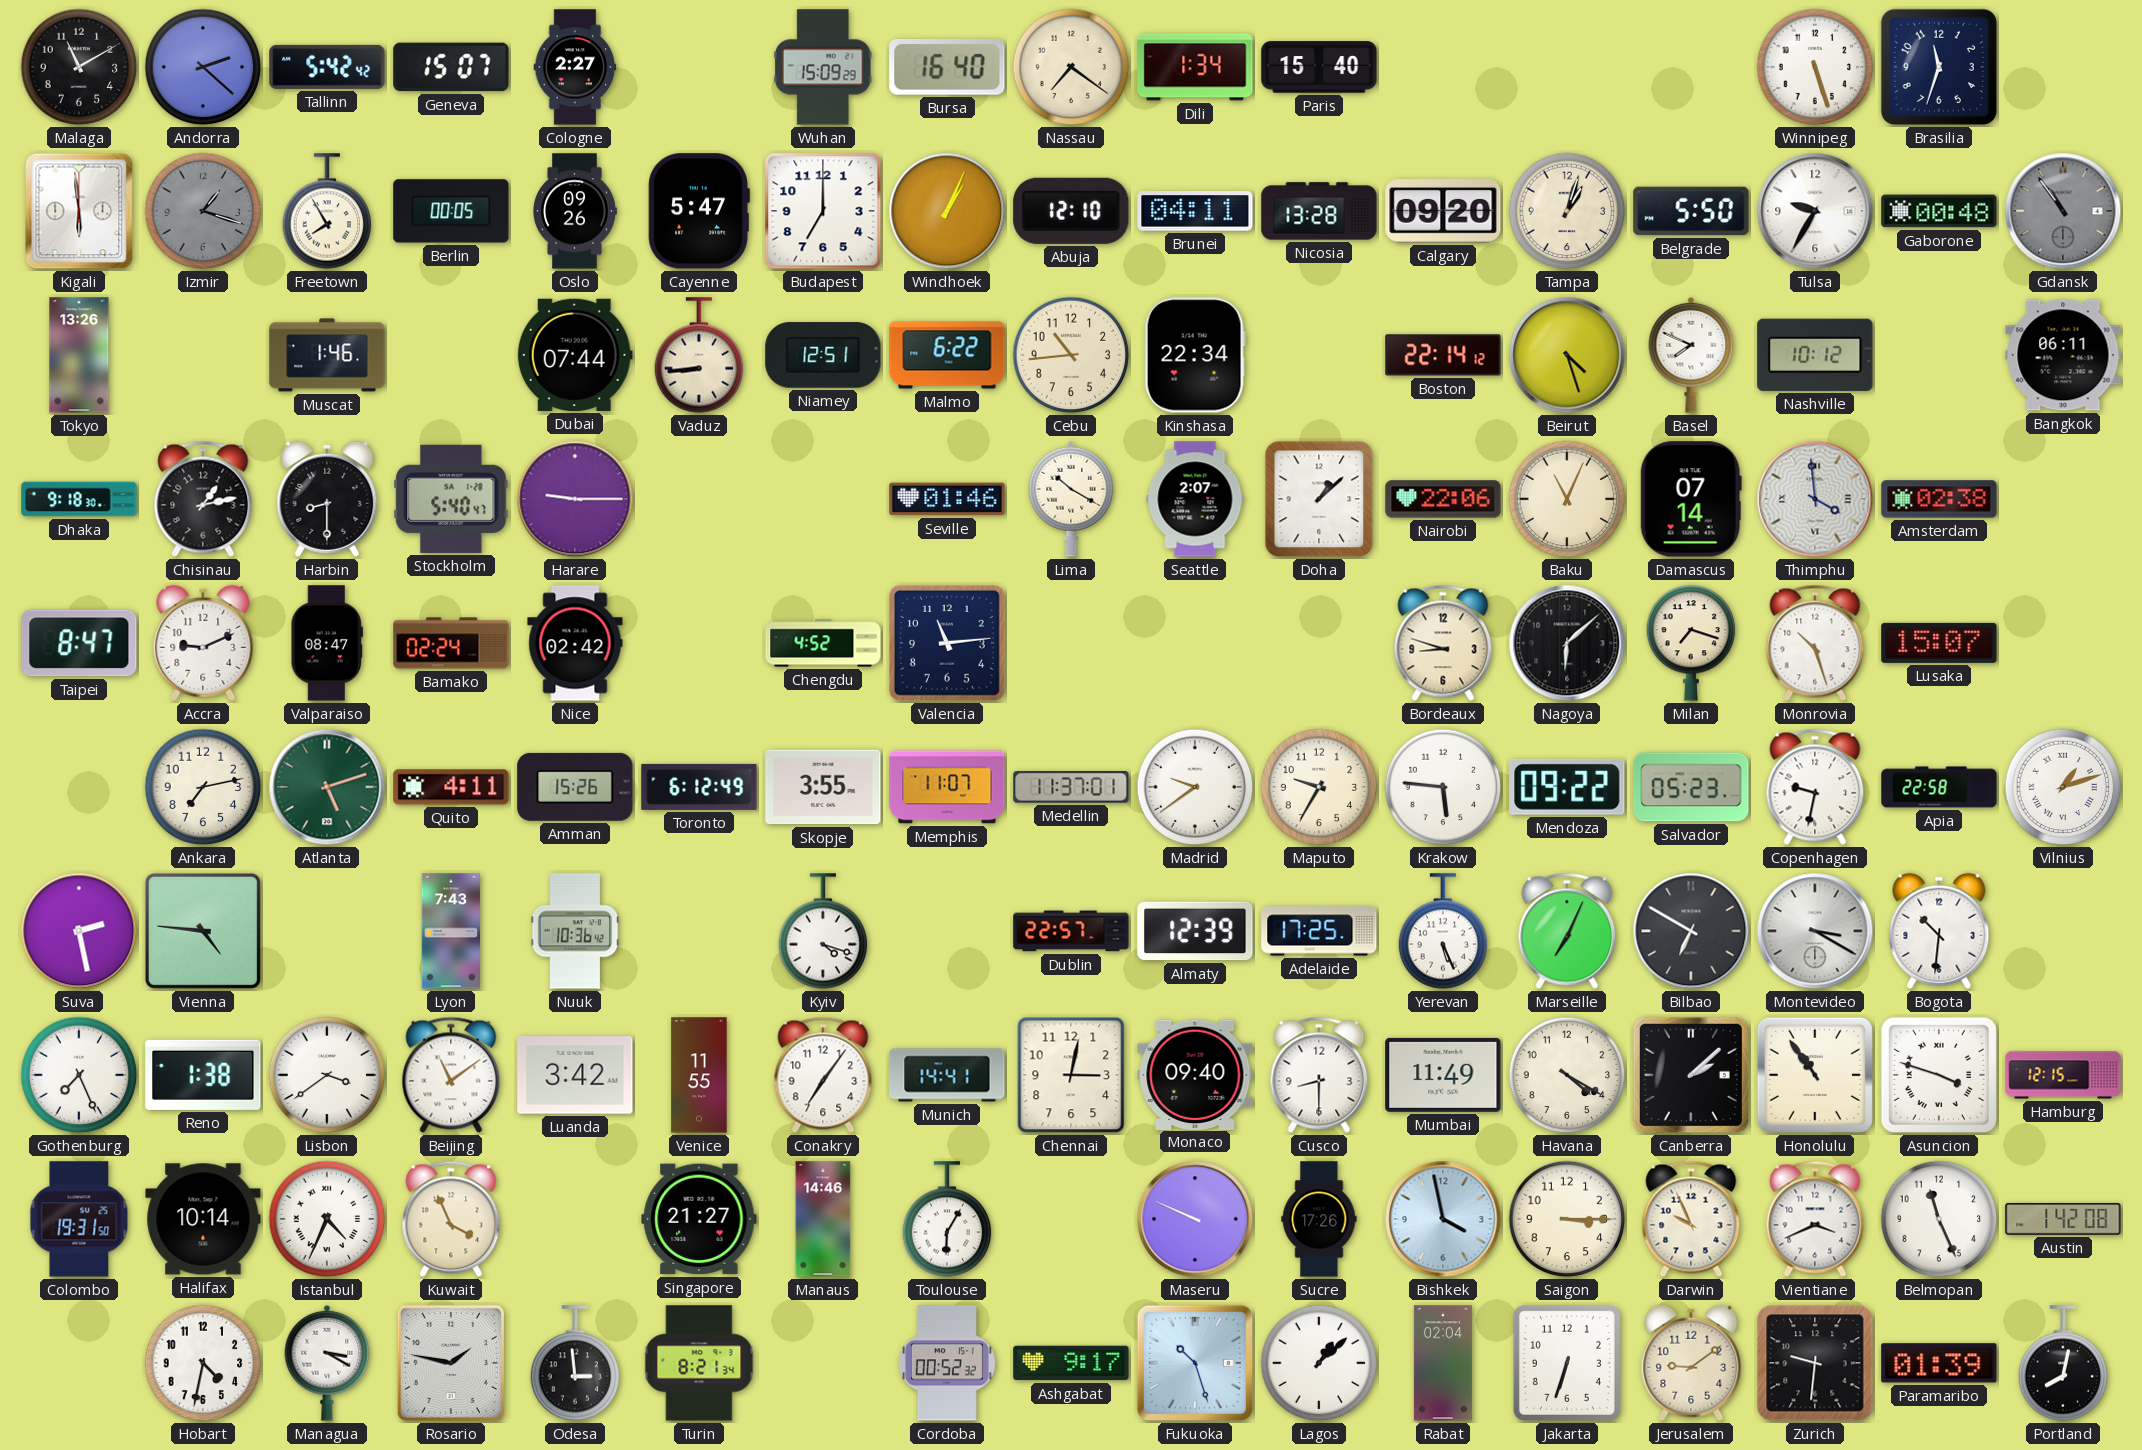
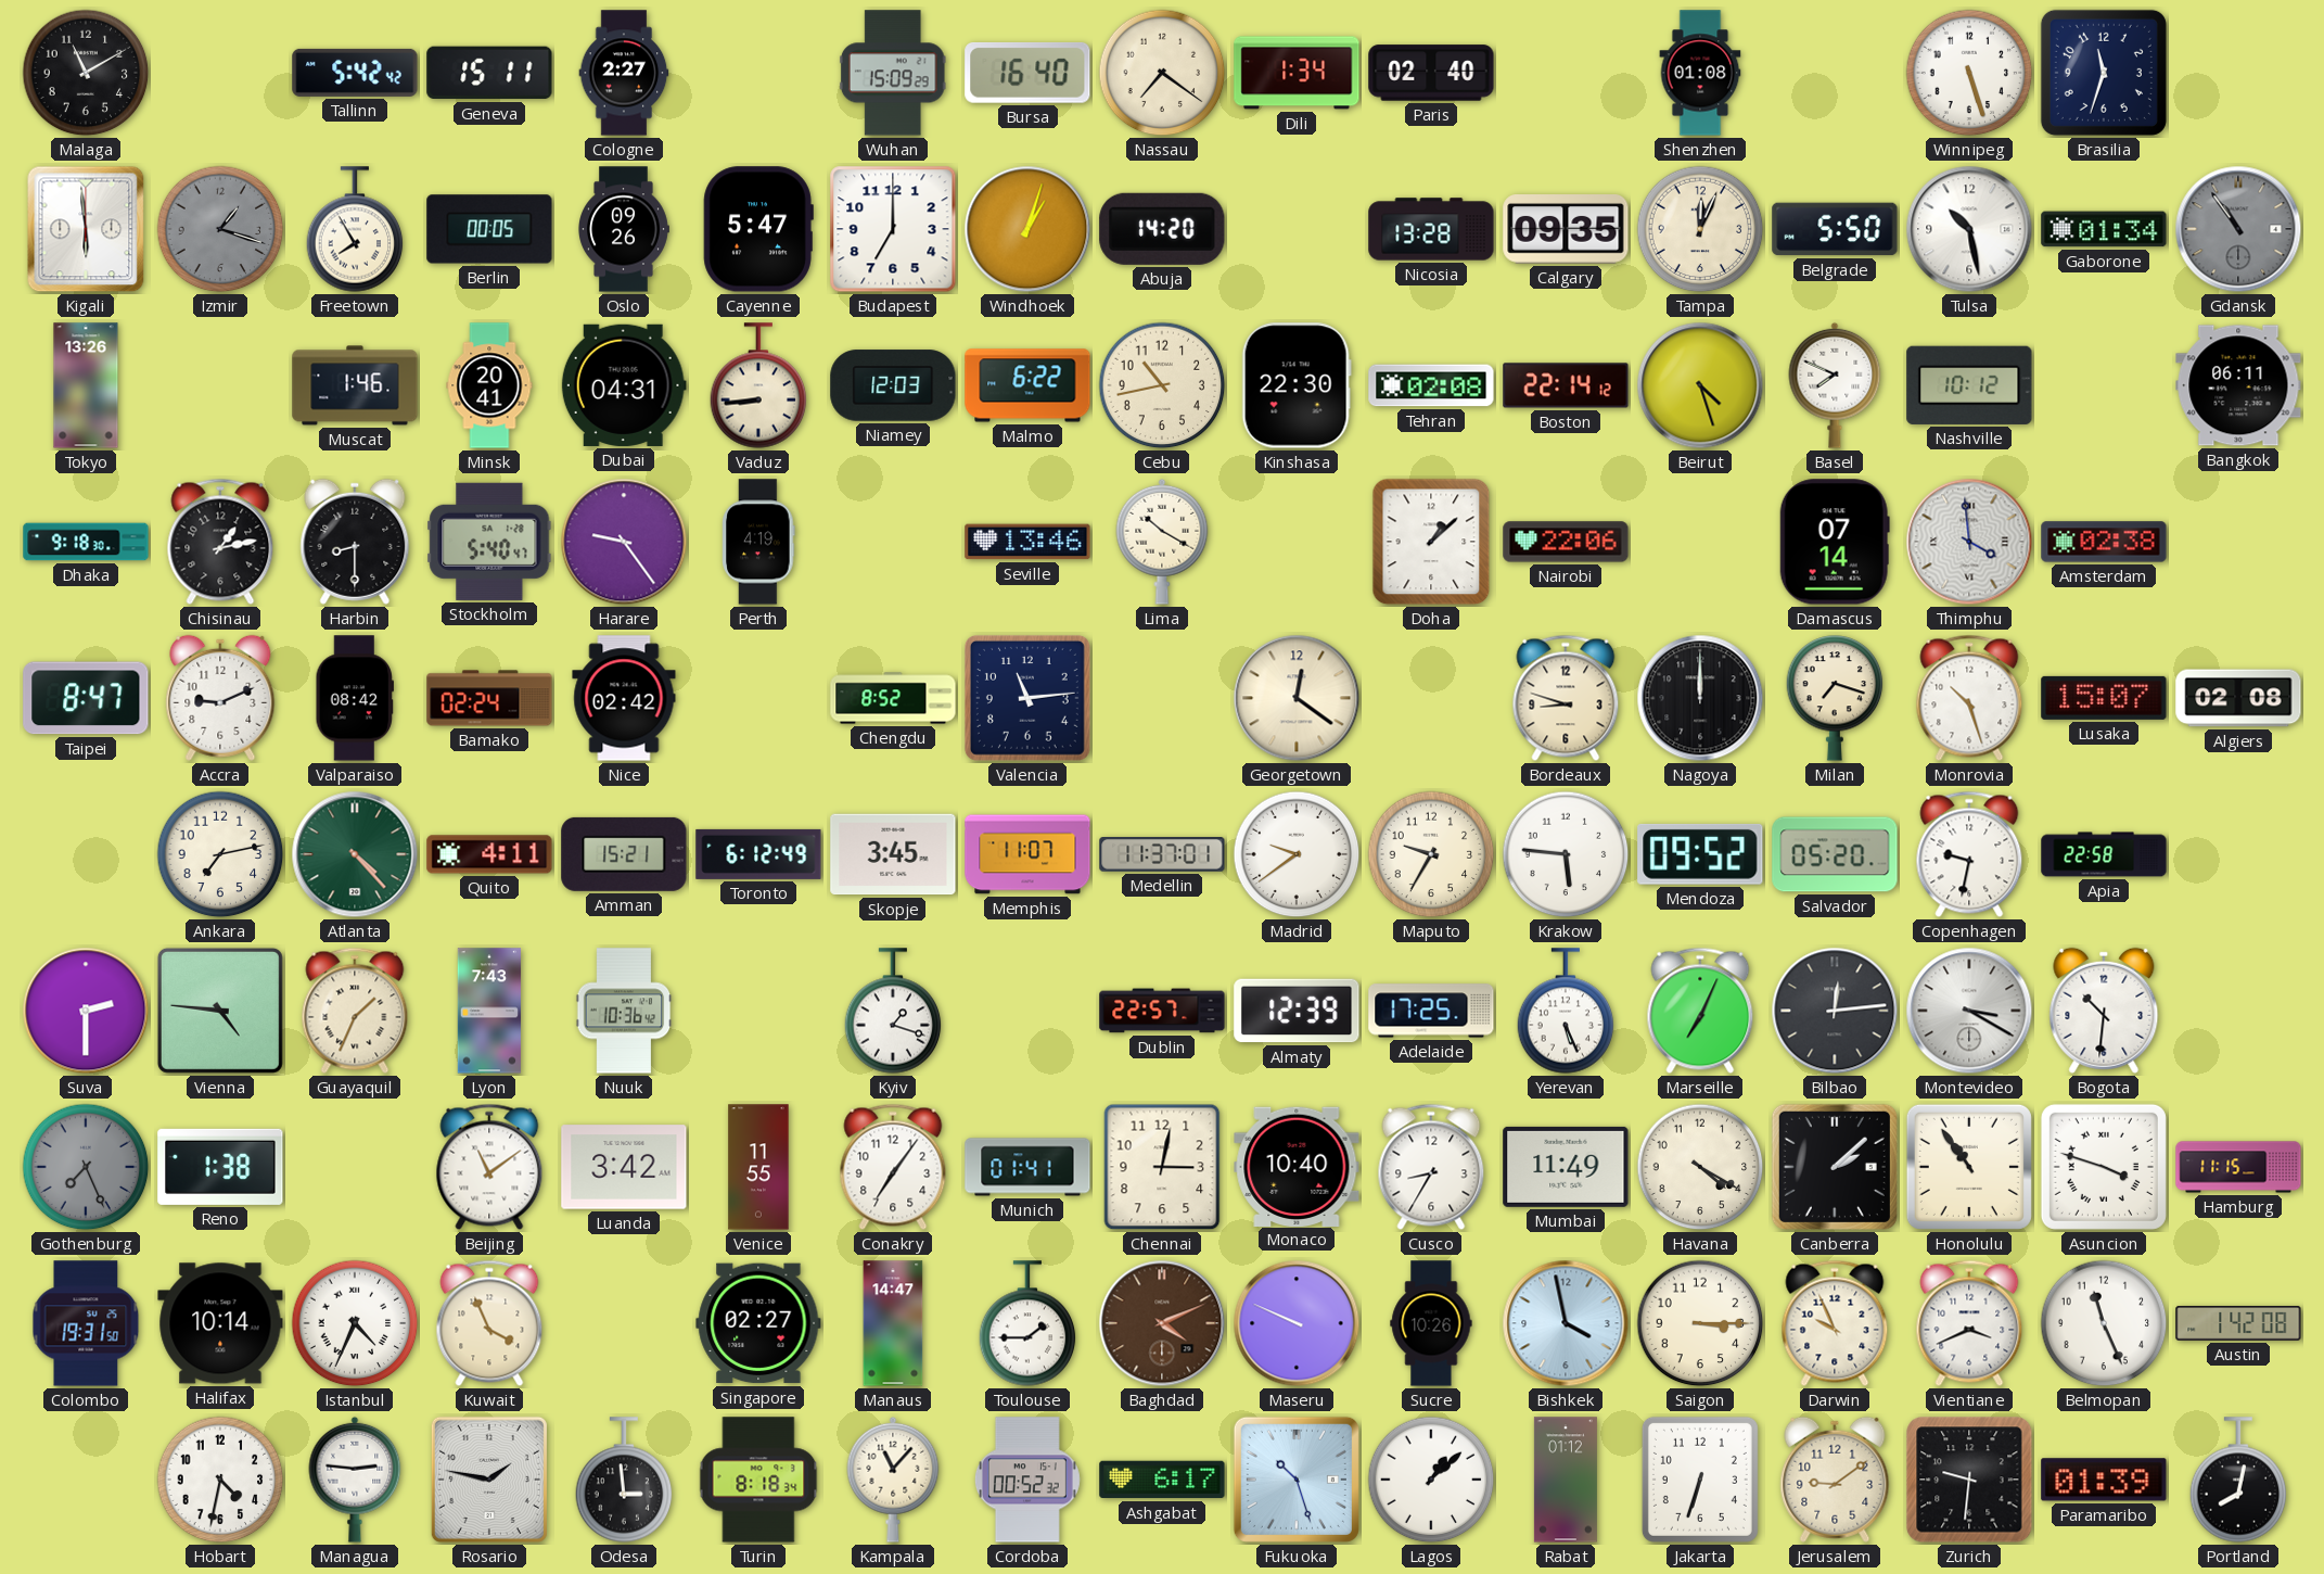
Andorra: 2:22 -> none
Geneva: 15:07 -> 15:11
Paris: 15:40 -> 02:40
Shenzhen: none -> 01:08
Windhoek: 1:04 -> 1:03
Abuja: 12:10 -> 14:20
Brunei: 04:11 -> none
Calgary: 09:20 -> 09:35
Tampa: 1:03 -> 12:04
Tulsa: 9:35 -> 10:28
Gaborone: 00:48 -> 01:34
Minsk: none -> 20:41
Dubai: 07:44 -> 04:31
Niamey: 12:51 -> 12:03
Cebu: 10:44 -> 10:43
Kinshasa: 22:34 -> 22:30
Tehran: none -> 02:08
Harare: 9:15 -> 9:24
Perth: none -> 4:19
Seville: 01:46 -> 13:46
Seattle: 2:07 -> none
Baku: 11:04 -> none
Valparaiso: 08:47 -> 08:42
Chengdu: 4:52 -> 8:52
Georgetown: none -> 12:21
Nagoya: 6:08 -> 12:00
Algiers: none -> 02:08
Atlanta: 5:12 -> 4:23
Amman: 15:26 -> 15:21
Skopje: 3:55 -> 3:45
Mendoza: 09:22 -> 09:52
Salvador: 05:23 -> 05:20
Vilnius: 1:12 -> none
Suva: 2:28 -> 2:30
Guayaquil: none -> 1:34
Kyiv: 4:18 -> 1:18
Bilbao: 6:50 -> 12:14
Gothenburg dial: white -> grey
Lisbon: 3:39 -> none
Munich: 14:41 -> 01:41
Monaco: 09:40 -> 10:40
Cusco: 8:30 -> 8:35
Hamburg: 12:15 -> 11:15
Singapore: 21:27 -> 02:27
Manaus: 14:46 -> 14:47
Toulouse: 6:05 -> 1:45
Baghdad: none -> 4:11
Sucre: 17:26 -> 10:26
Managua: 3:20 -> 2:46
Turin: 8:21 -> 8:18
Kampala: none -> 11:07
Ashgabat: 9:17 -> 6:17
Rabat: 02:04 -> 01:12
